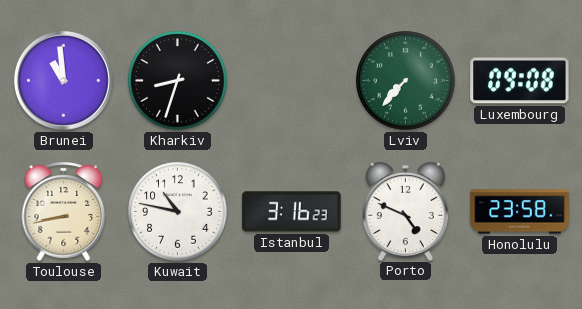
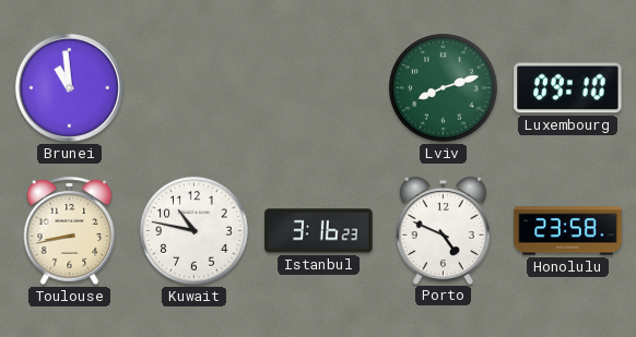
Kharkiv: 8:33 -> none
Lviv: 7:37 -> 8:12
Luxembourg: 09:08 -> 09:10
